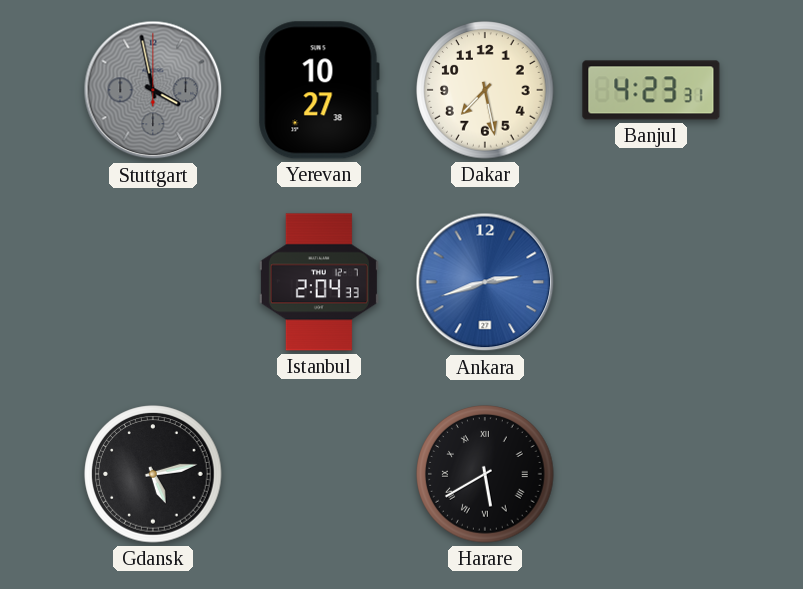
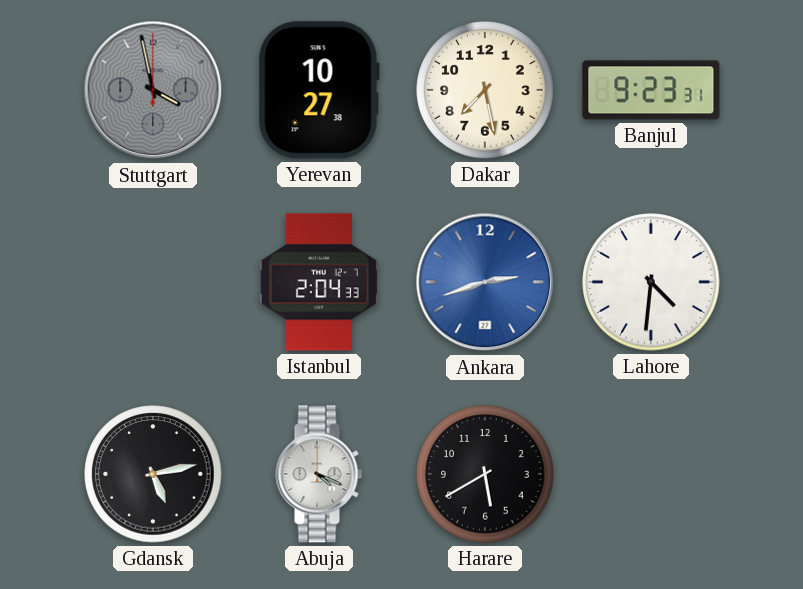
Banjul: 4:23 -> 9:23
Lahore: none -> 4:31
Abuja: none -> 4:19
Harare numerals: Roman -> Arabic
